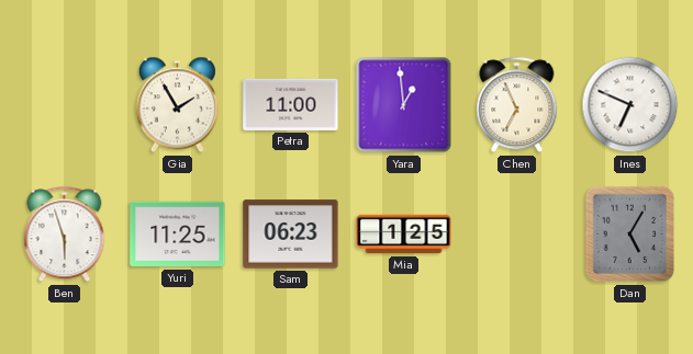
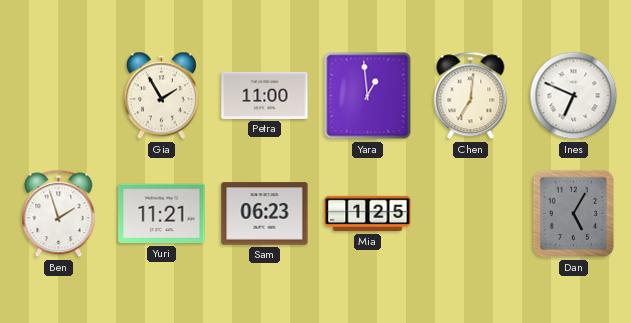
Chen: 6:56 -> 7:01
Ben: 5:57 -> 1:57
Yuri: 11:25 -> 11:21
